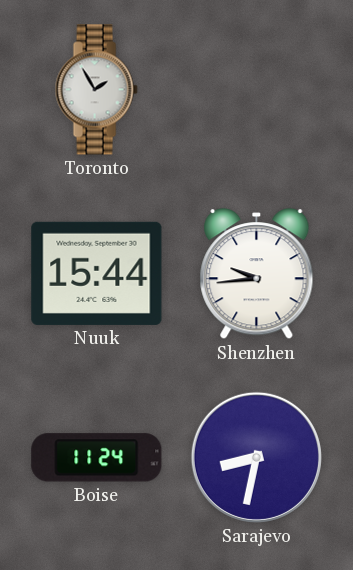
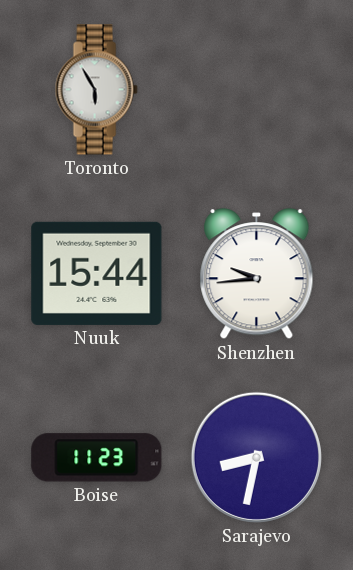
Toronto: 1:55 -> 5:55
Boise: 11:24 -> 11:23
